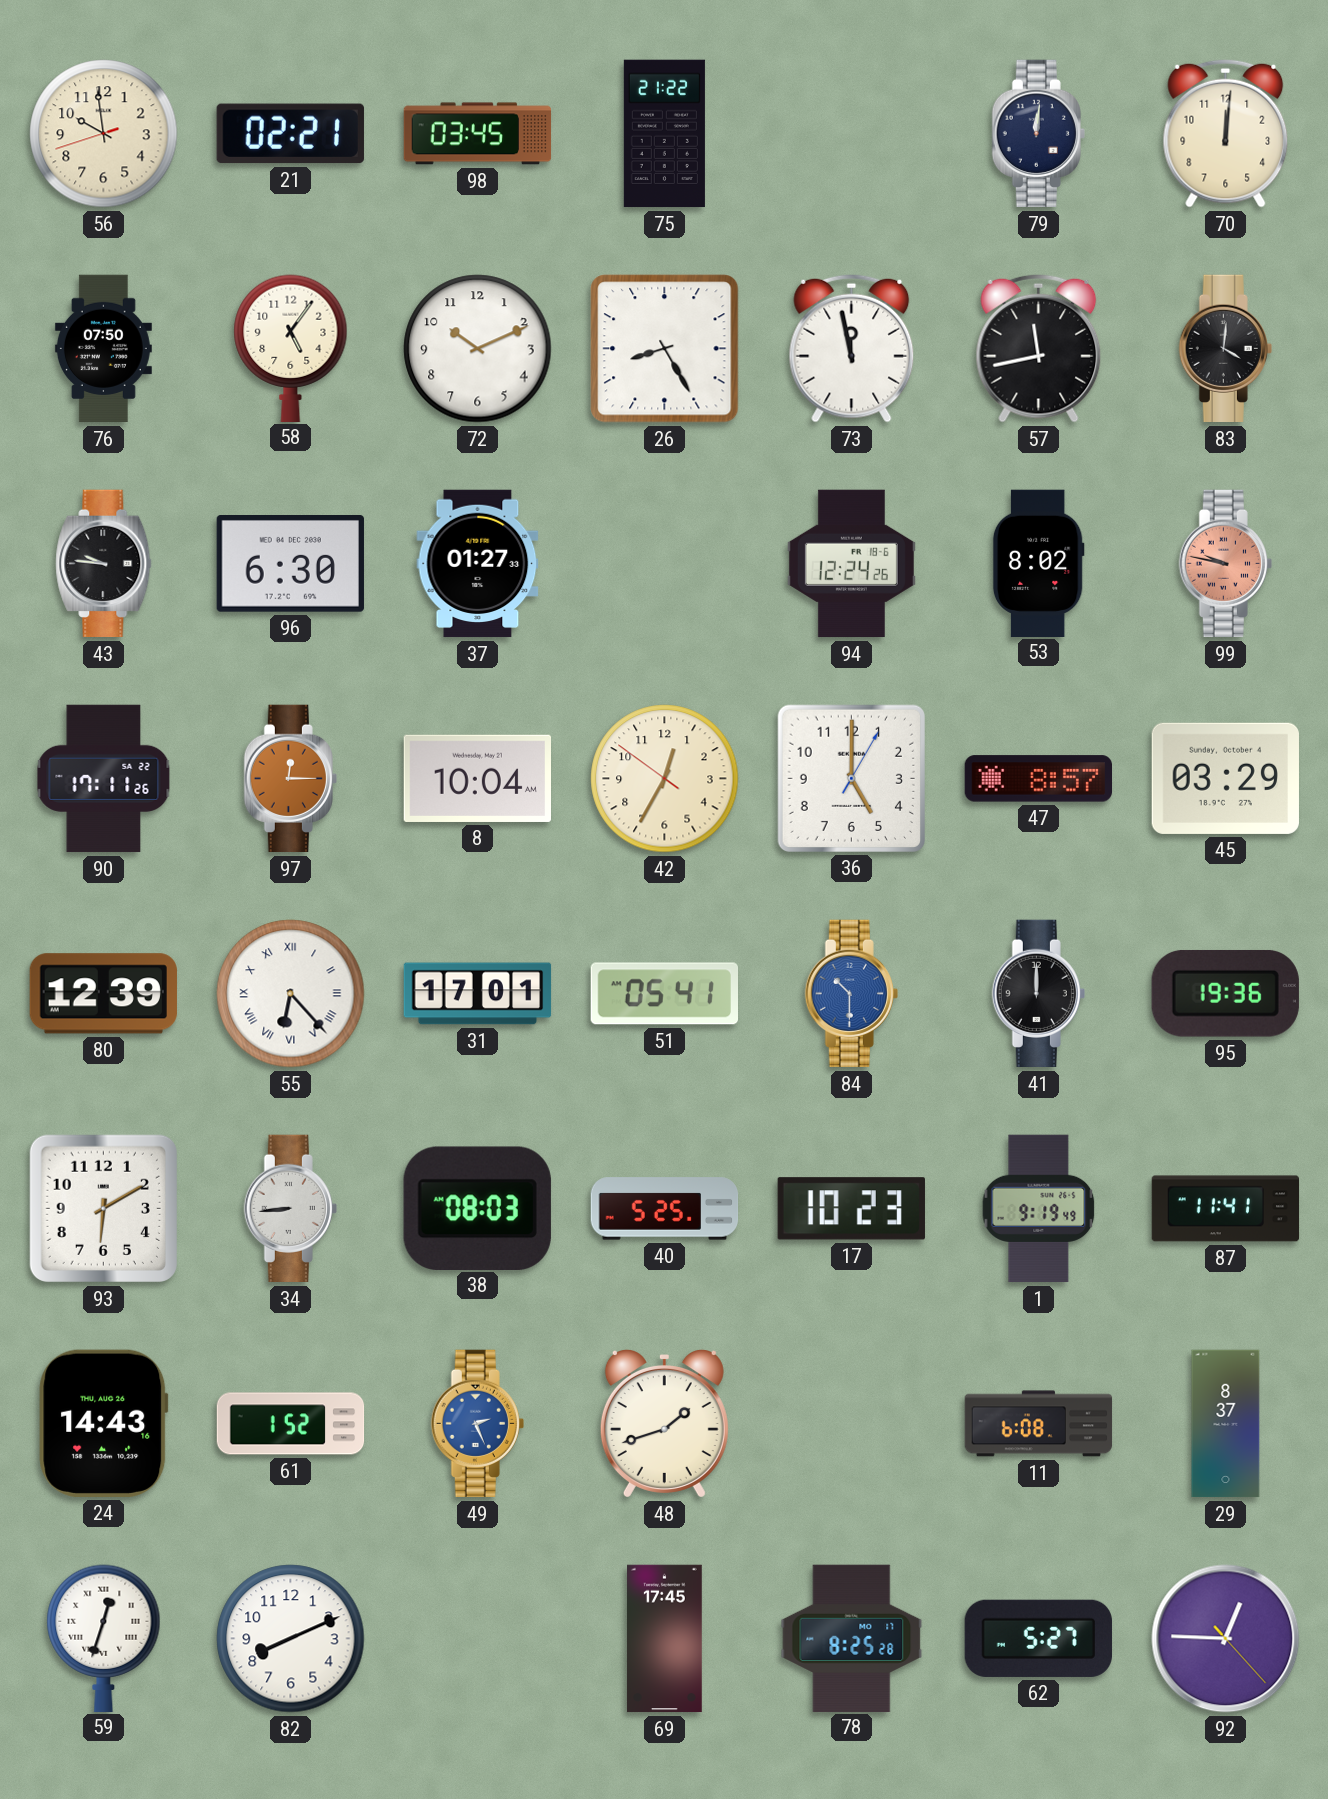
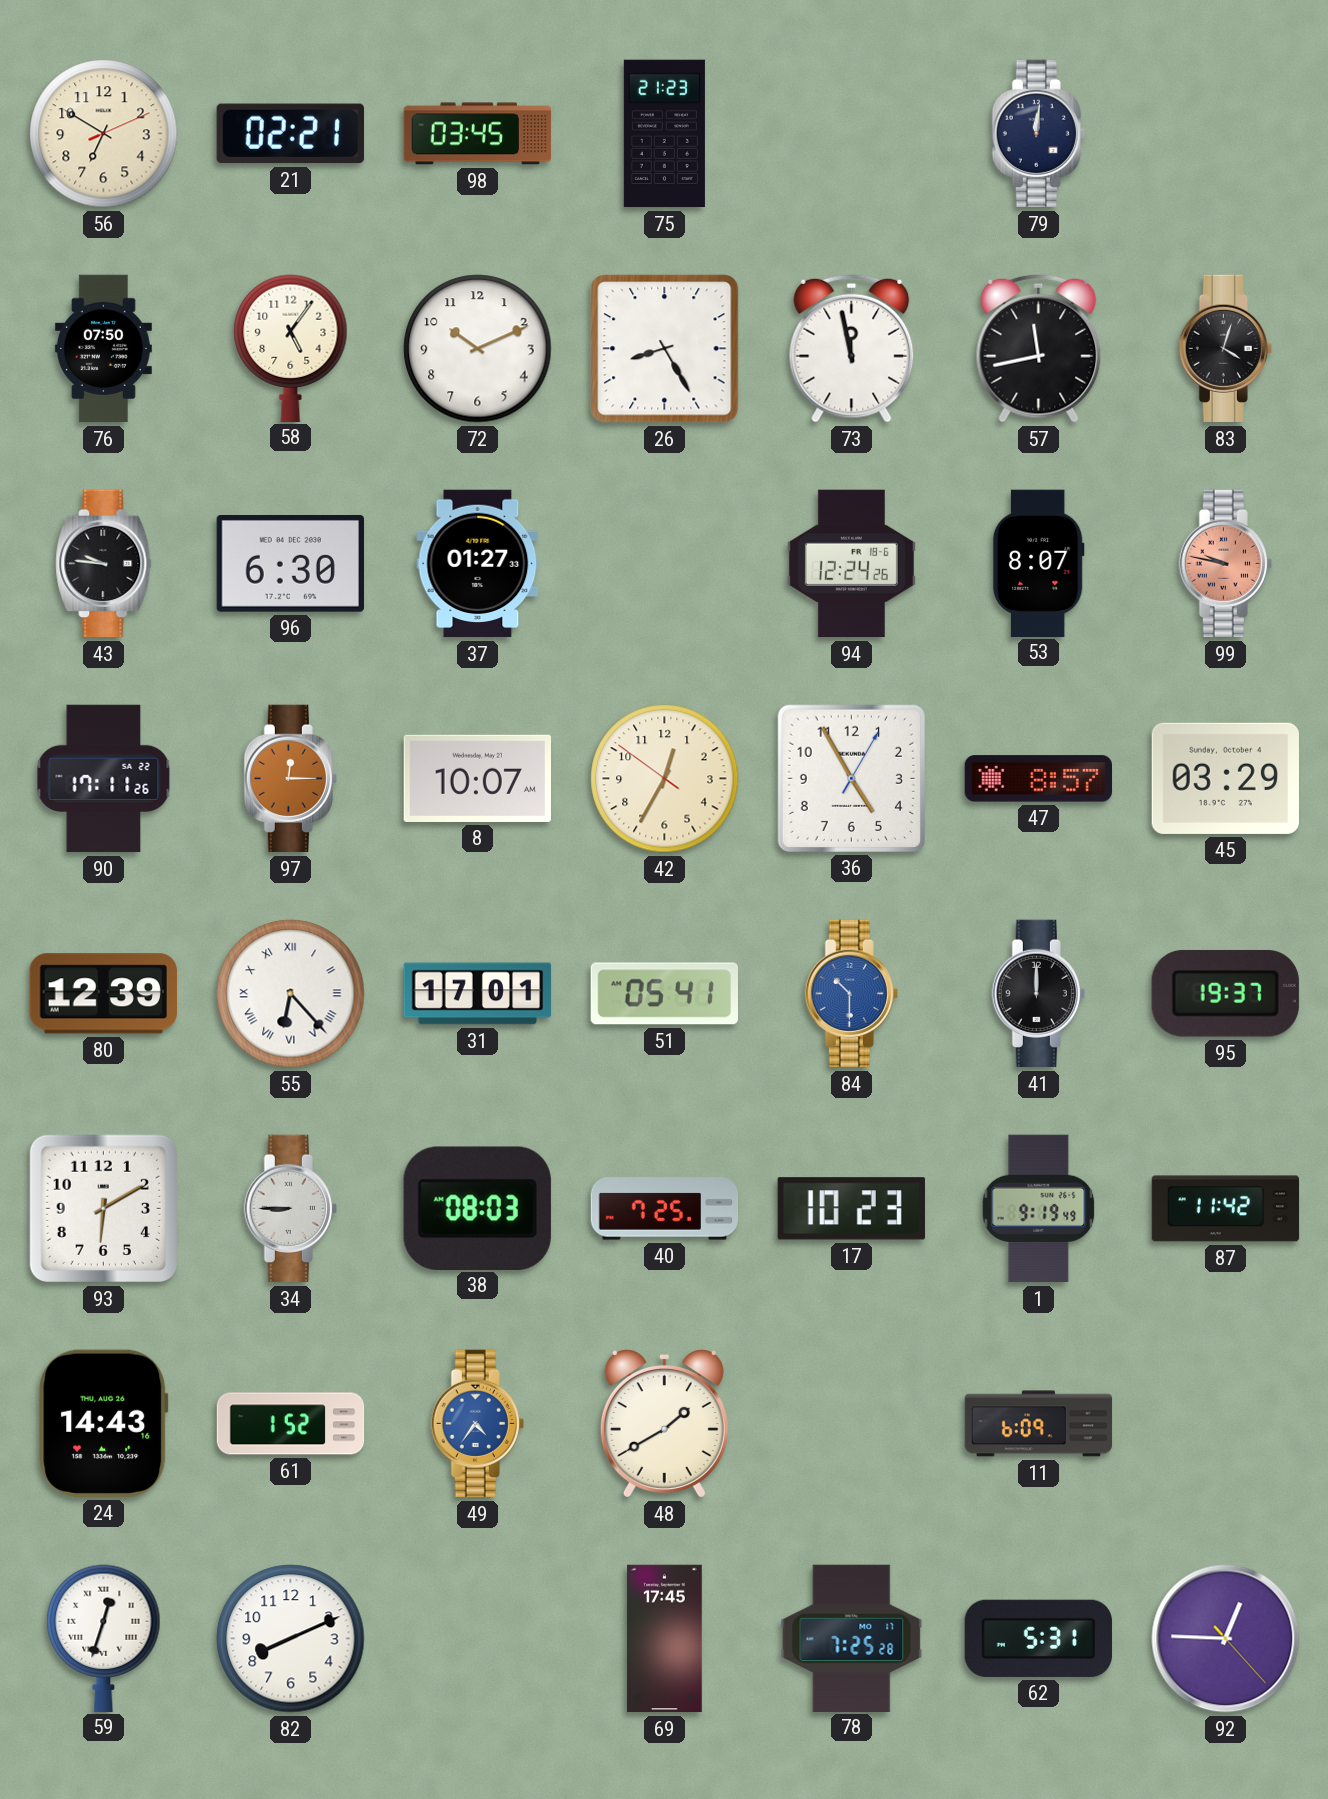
56: 9:58 -> 6:50
75: 21:22 -> 21:23
70: 12:01 -> none
83: 4:01 -> 4:03
53: 8:02 -> 8:07
8: 10:04 -> 10:07
36: 5:00 -> 4:55
95: 19:36 -> 19:37
34: 8:44 -> 8:45
40: 5:25 -> 7:25
87: 11:41 -> 11:42
49: 2:26 -> 4:36
48: 1:42 -> 1:40
11: 6:08 -> 6:09
29: 8:37 -> none
78: 8:25 -> 7:25
62: 5:27 -> 5:31
